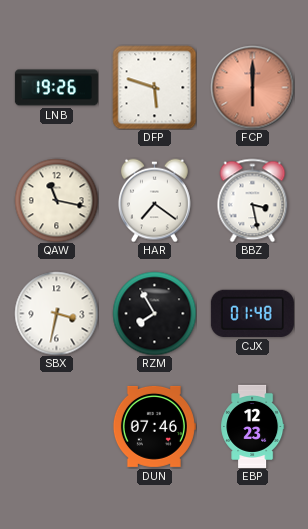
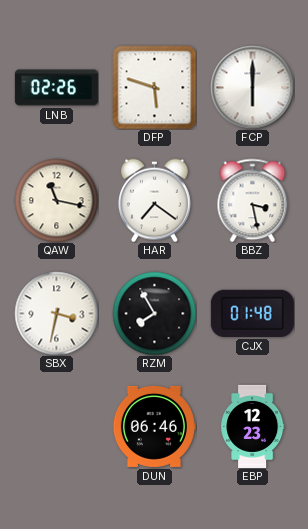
LNB: 19:26 -> 02:26
FCP dial: salmon -> white
DUN: 07:46 -> 06:46
